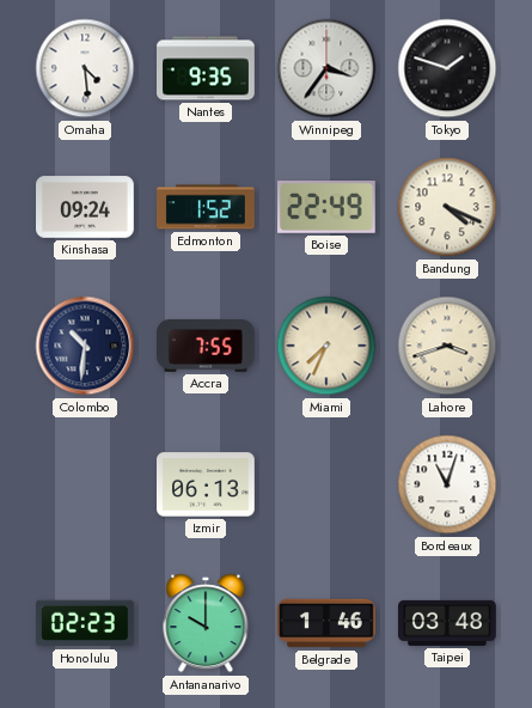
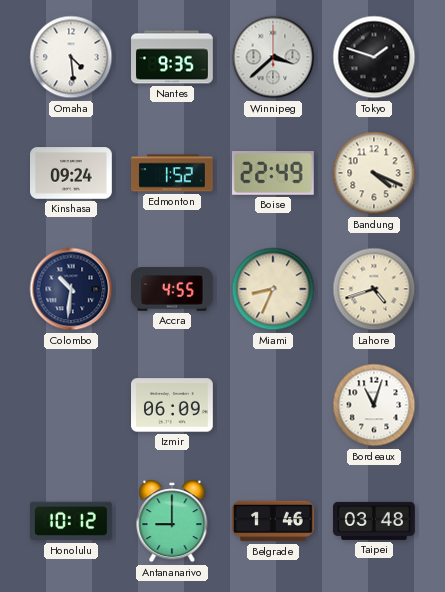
Winnipeg: 3:36 -> 3:38
Accra: 7:55 -> 4:55
Miami: 7:34 -> 8:34
Lahore: 3:42 -> 4:42
Izmir: 06:13 -> 06:09
Honolulu: 02:23 -> 10:12
Antananarivo: 10:00 -> 9:00
